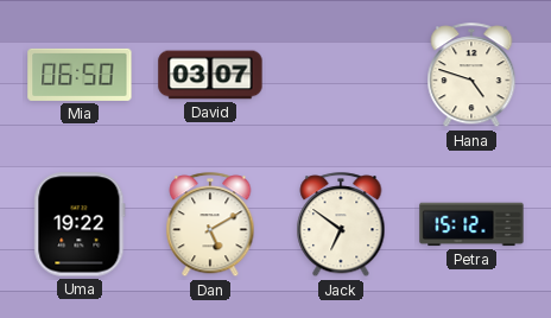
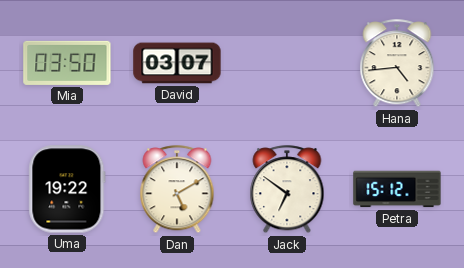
Mia: 06:50 -> 03:50
Hana: 4:48 -> 4:44
